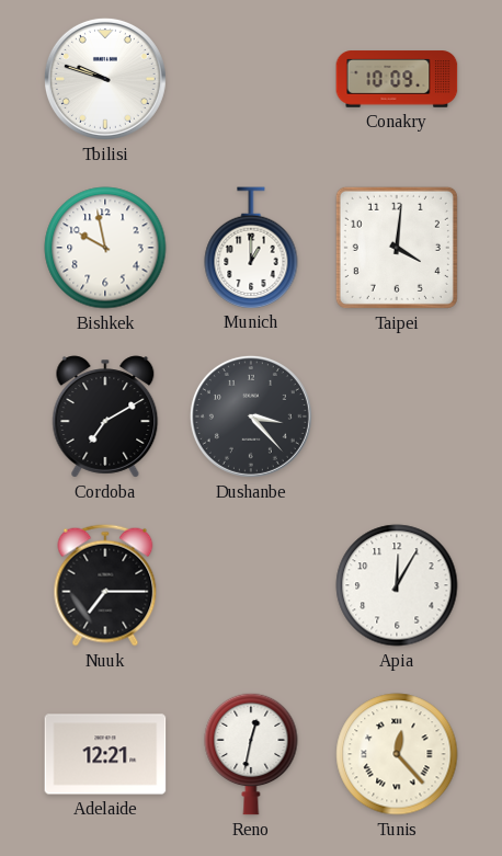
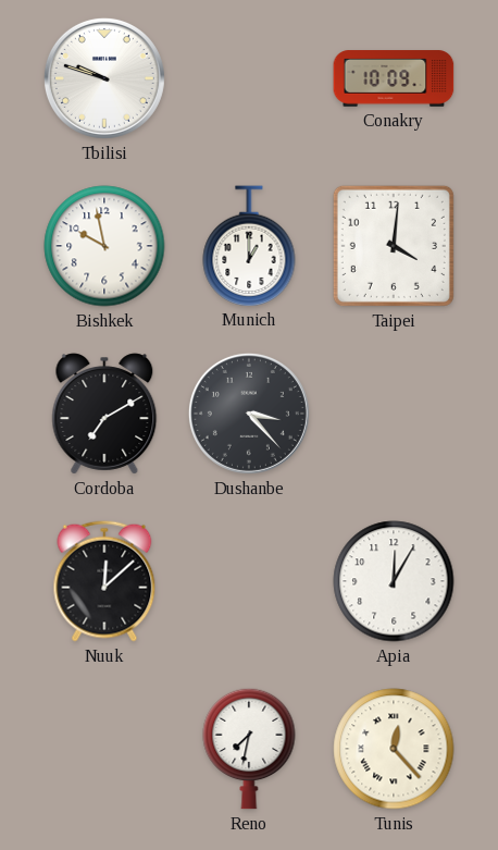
Nuuk: 7:15 -> 12:08
Adelaide: 12:21 -> none
Reno: 12:32 -> 7:32
